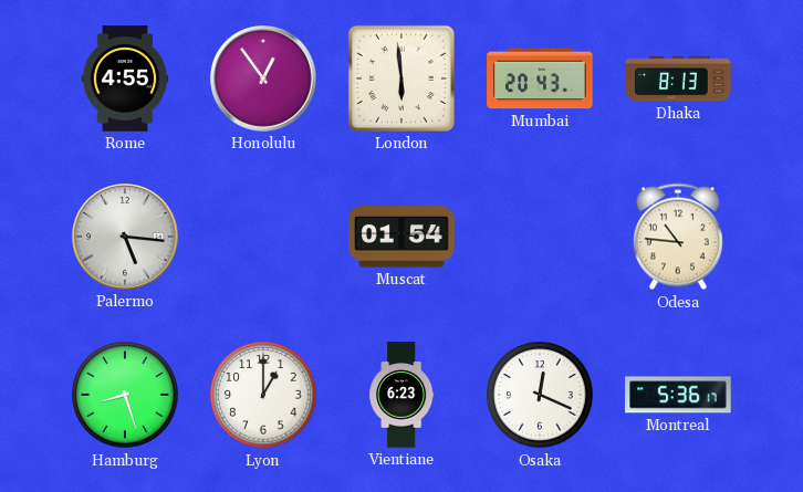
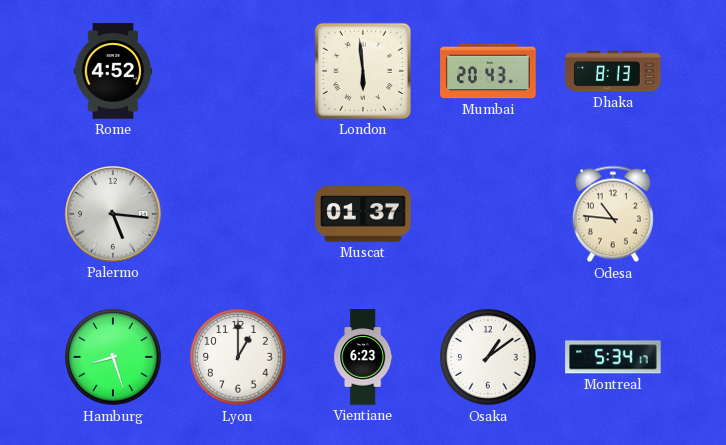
Rome: 4:55 -> 4:52
Honolulu: 12:54 -> none
Muscat: 01:54 -> 01:37
Osaka: 12:19 -> 1:09
Montreal: 5:36 -> 5:34
